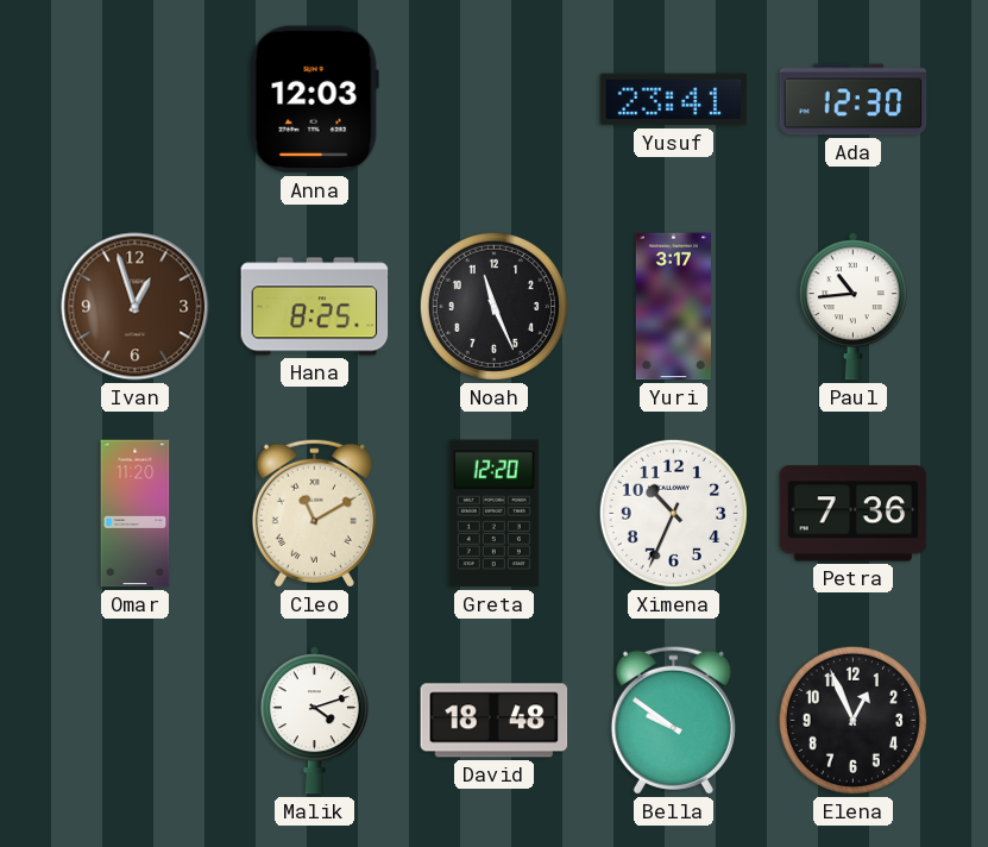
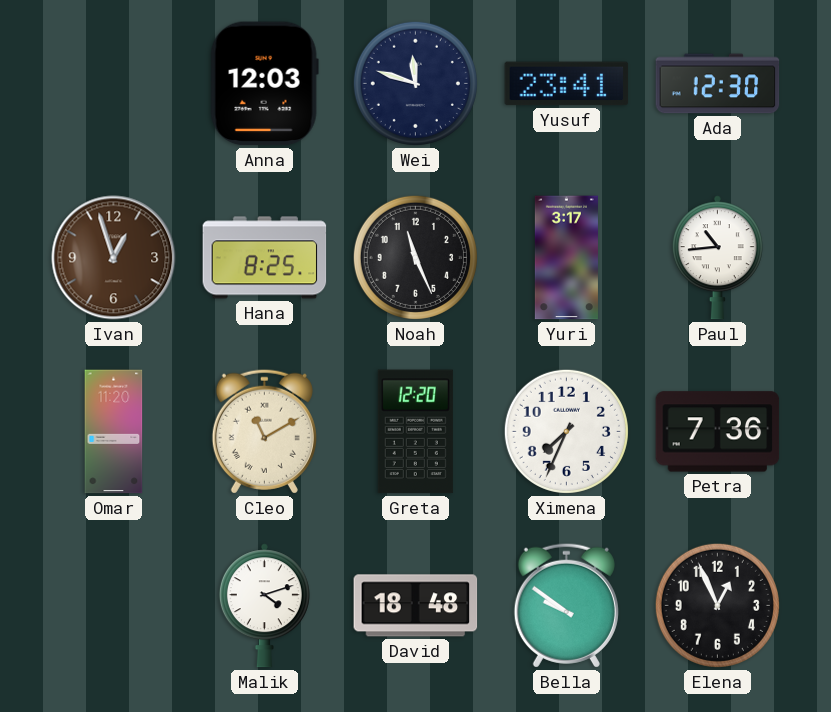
Wei: none -> 11:48
Ximena: 10:34 -> 7:34
